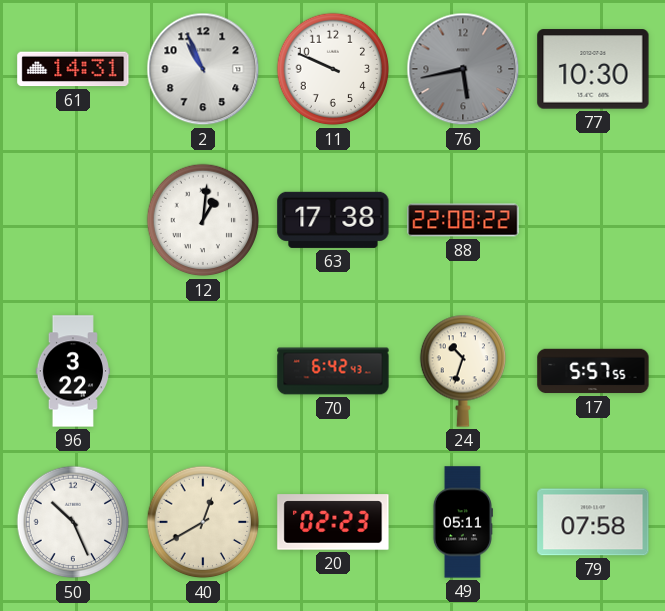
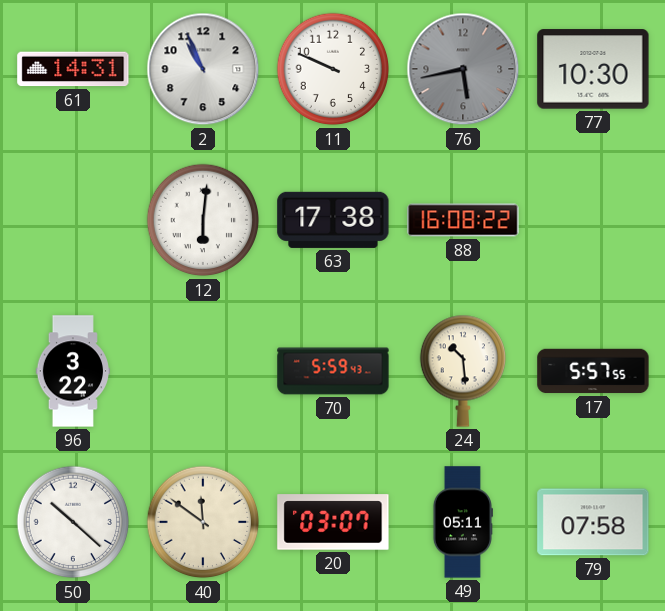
12: 1:01 -> 6:01
88: 22:08 -> 16:08
70: 6:42 -> 5:59
24: 10:33 -> 10:29
50: 10:26 -> 10:22
40: 12:40 -> 11:51
20: 02:23 -> 03:07
